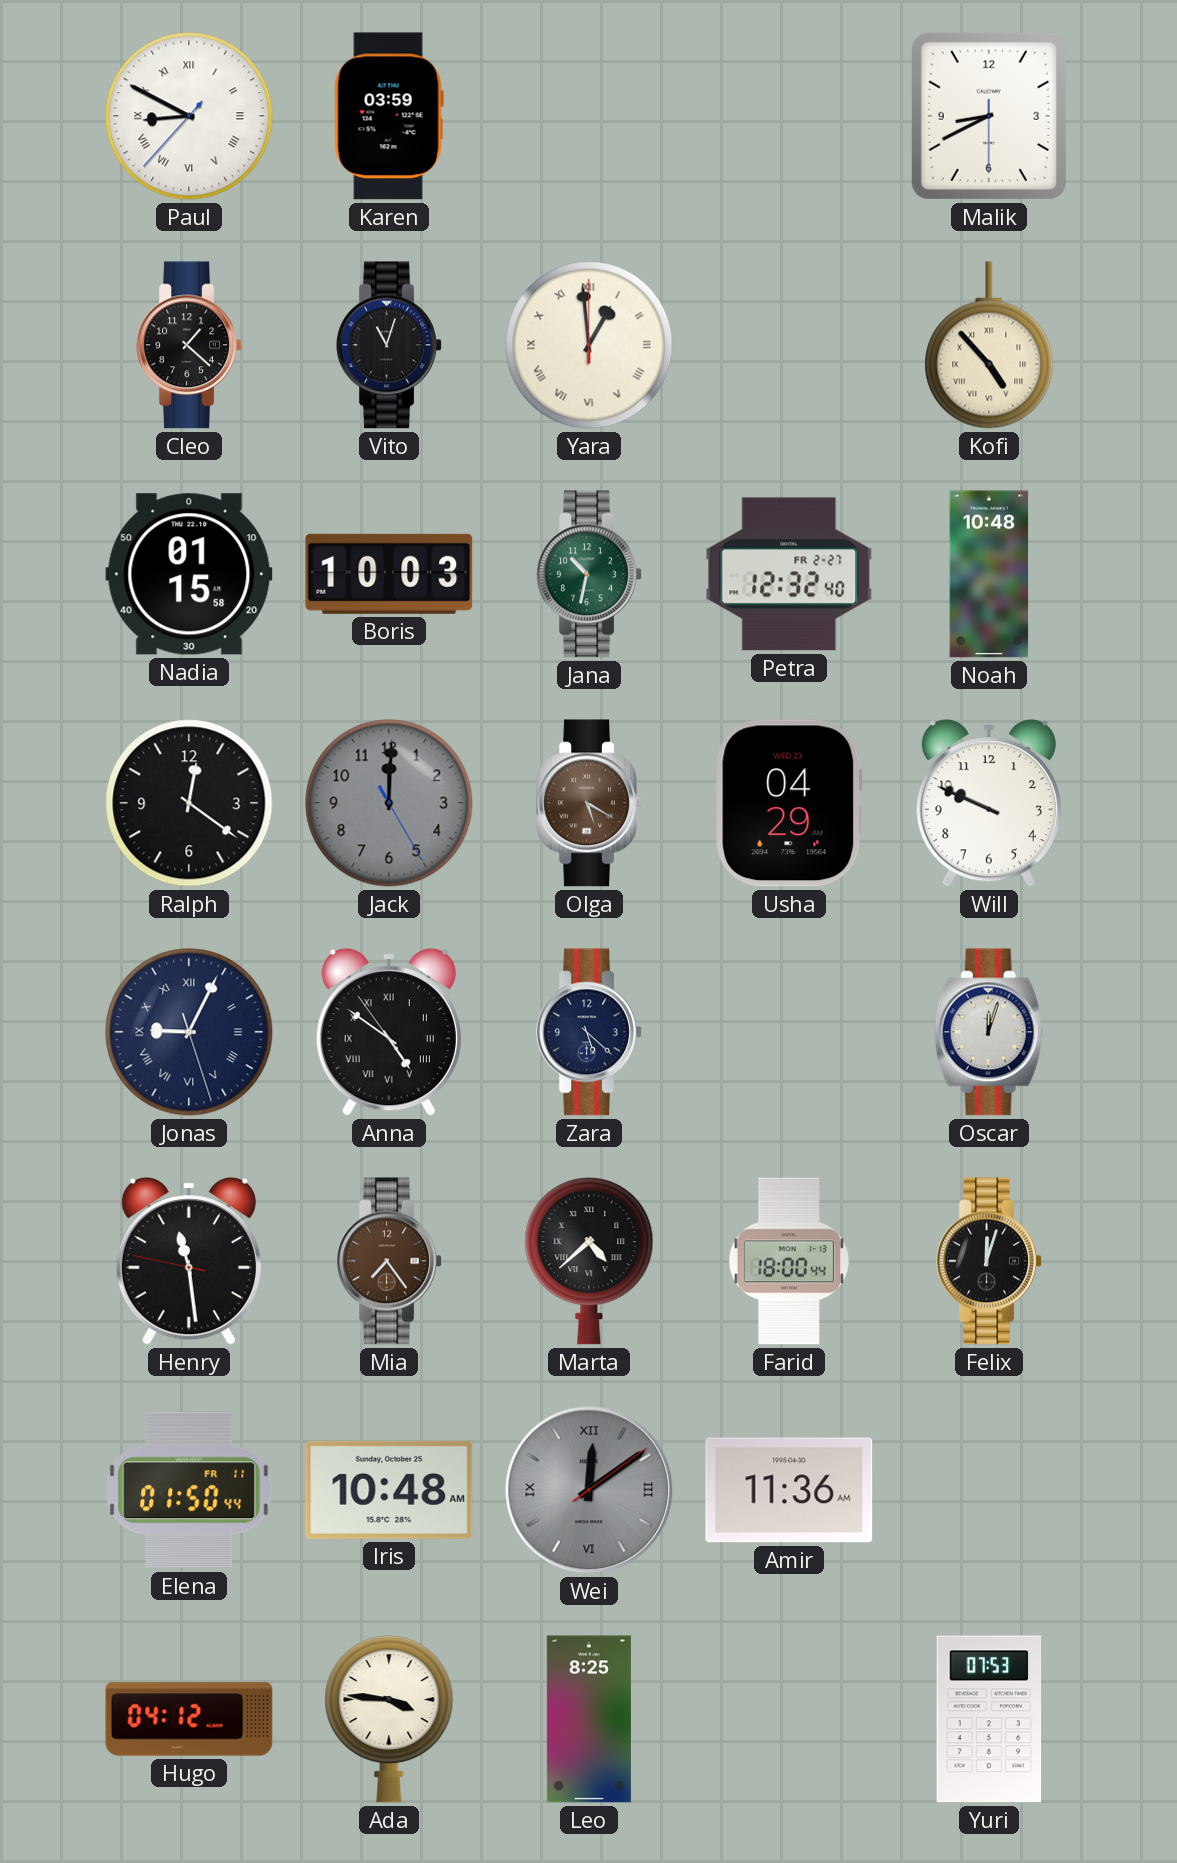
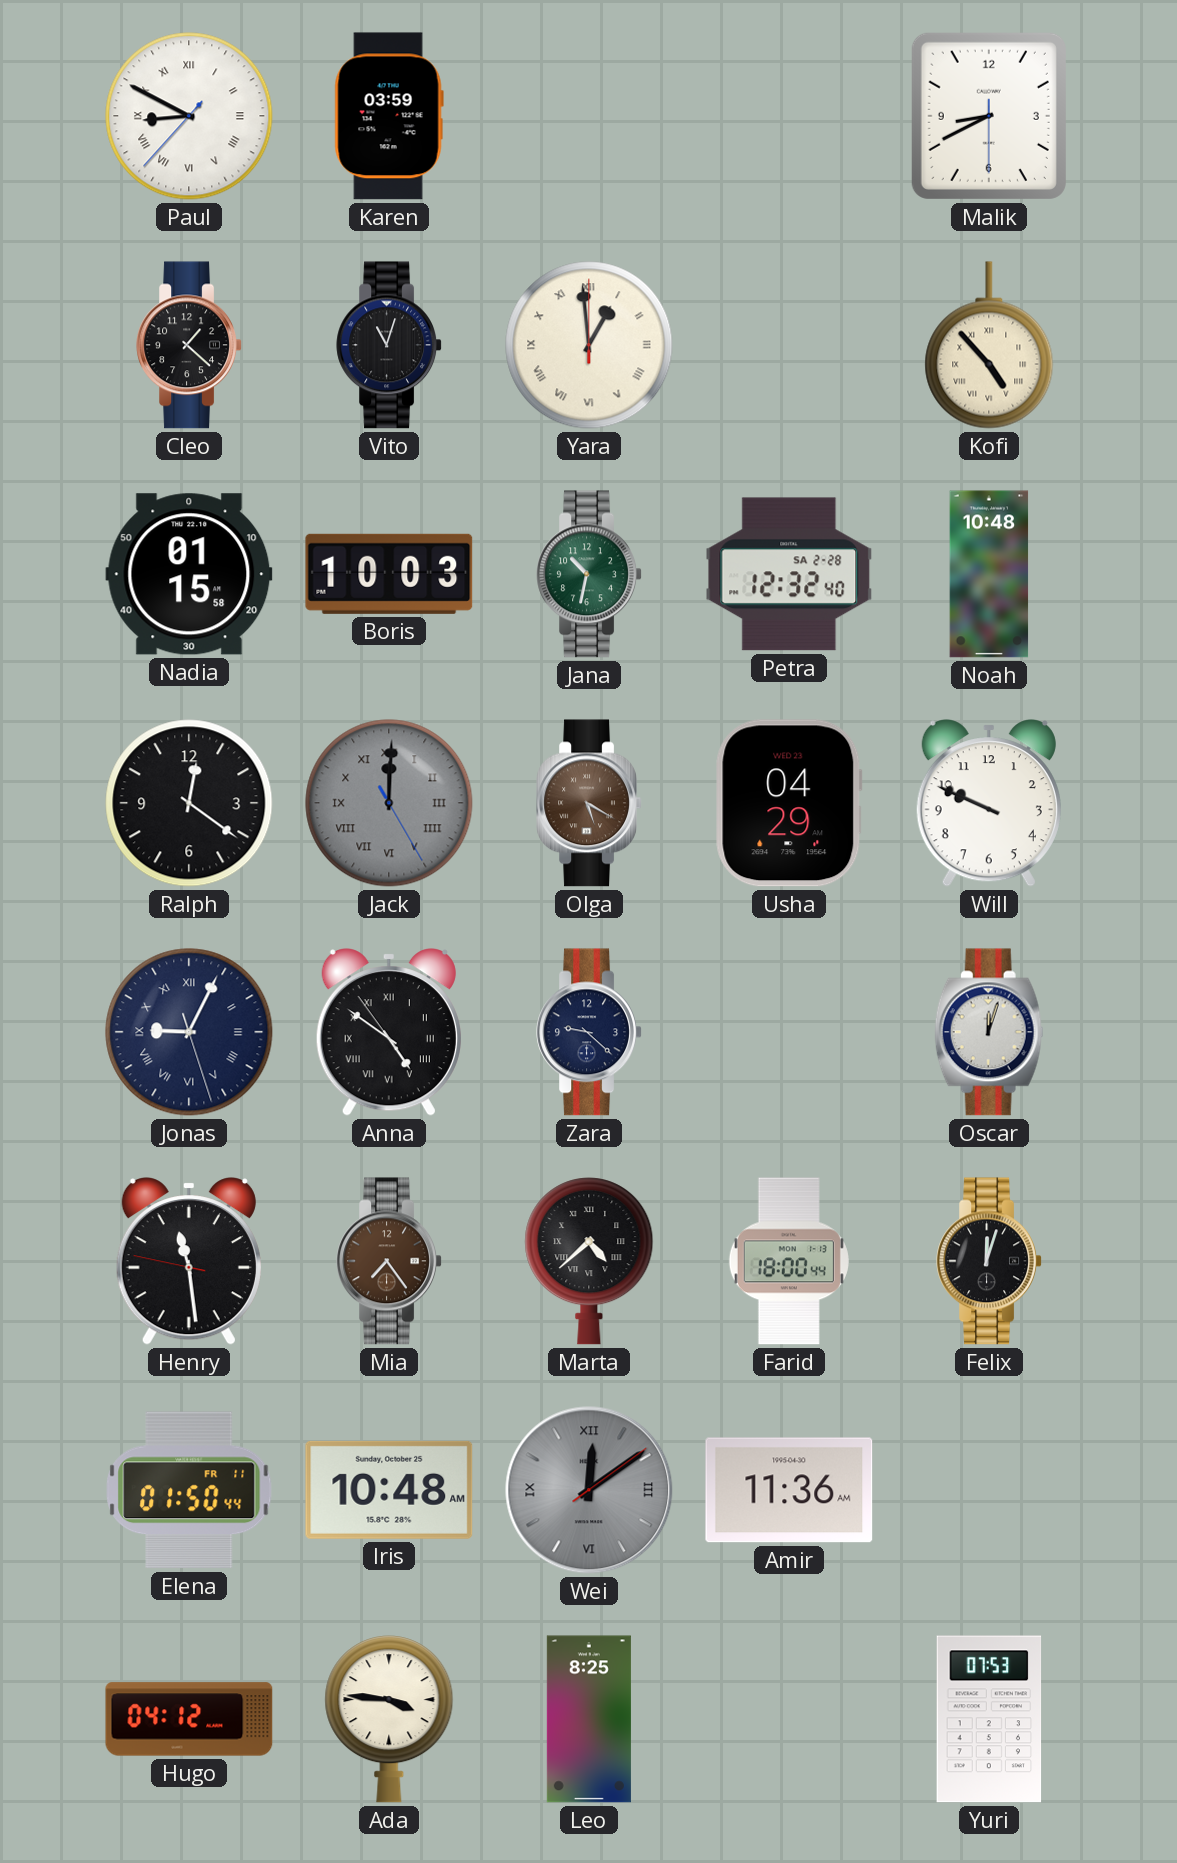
Petra date: FR 2-27 -> SA 2-28
Jack numerals: Arabic -> Roman
Zara: 5:22 -> 9:22
